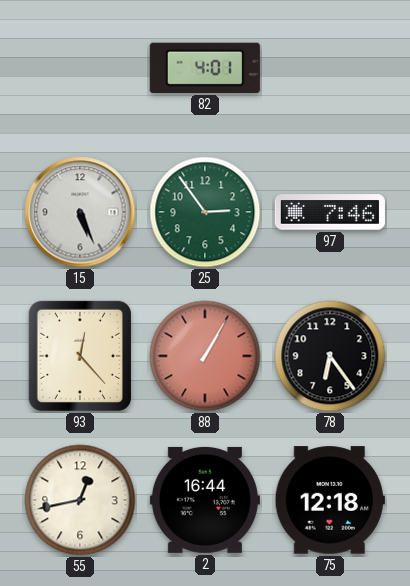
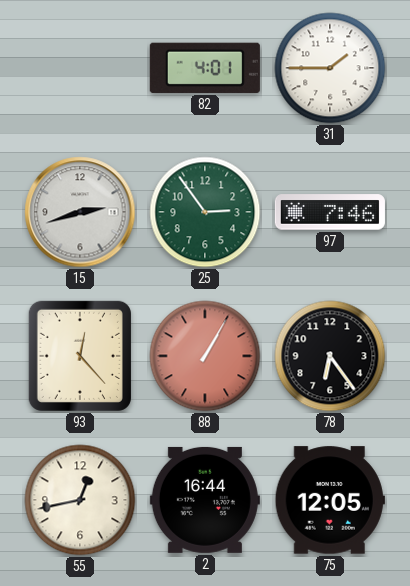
31: none -> 1:45
15: 5:26 -> 2:42
75: 12:18 -> 12:05
